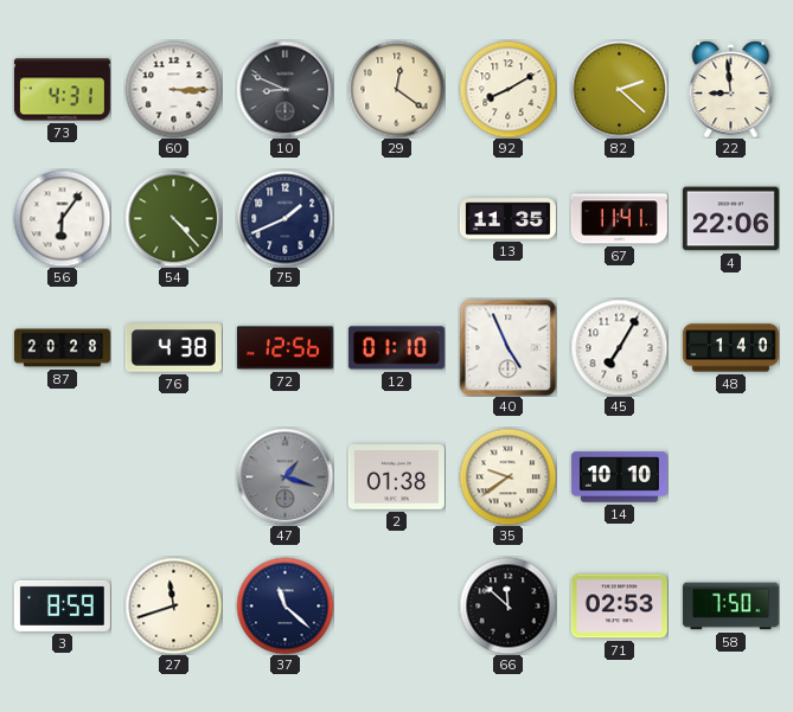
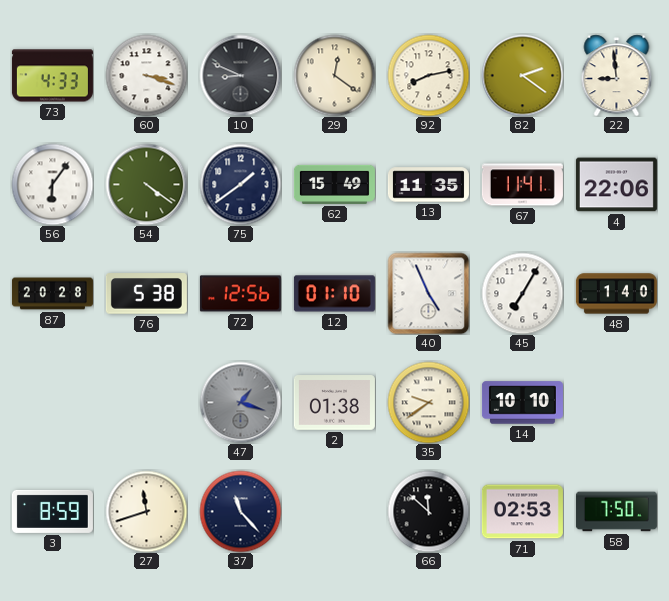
73: 4:31 -> 4:33
60: 3:15 -> 3:18
92: 8:10 -> 8:13
82: 2:22 -> 2:21
54: 4:23 -> 4:21
75: 1:41 -> 1:39
62: none -> 15:49
76: 4:38 -> 5:38
37: 11:22 -> 11:23
